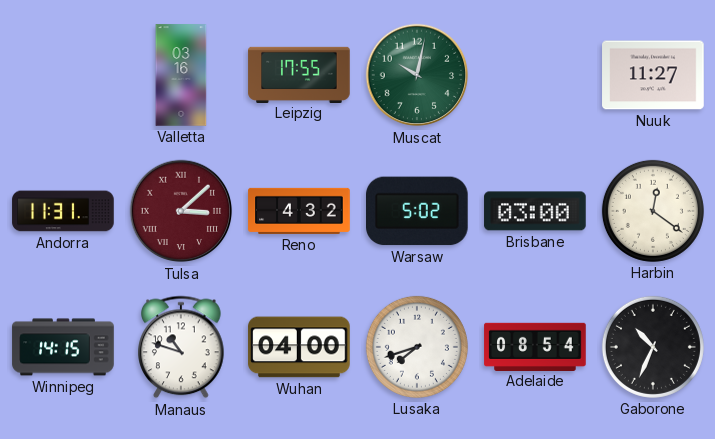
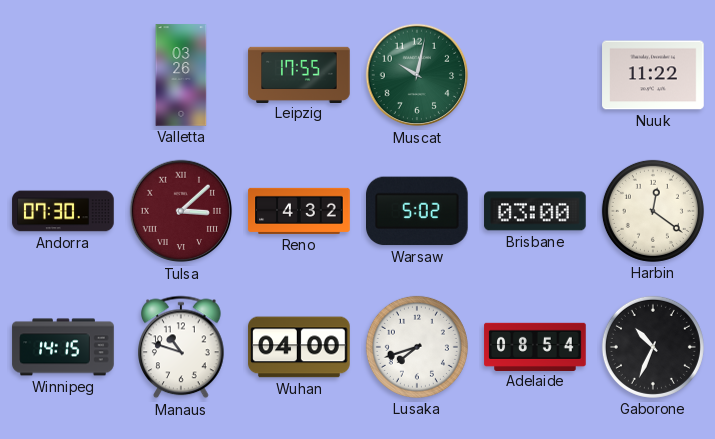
Valletta: 03:16 -> 03:26
Nuuk: 11:27 -> 11:22
Andorra: 11:31 -> 07:30
